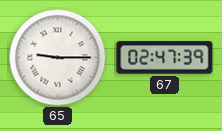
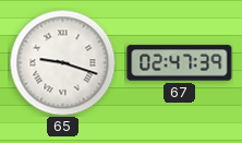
65: 9:15 -> 9:18
